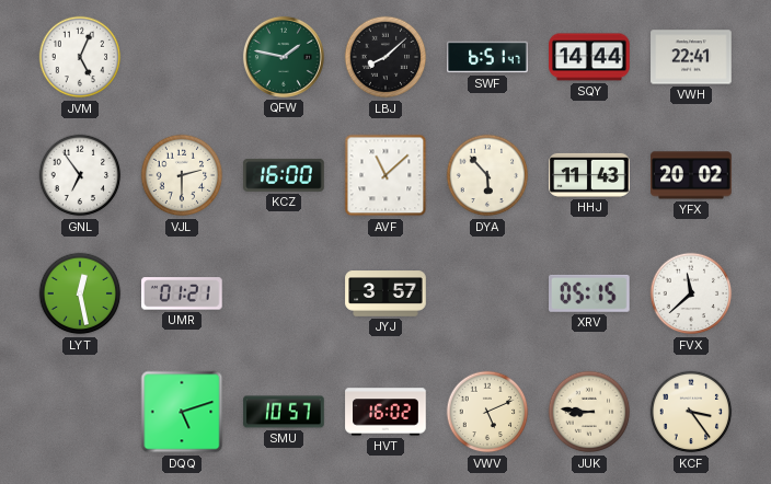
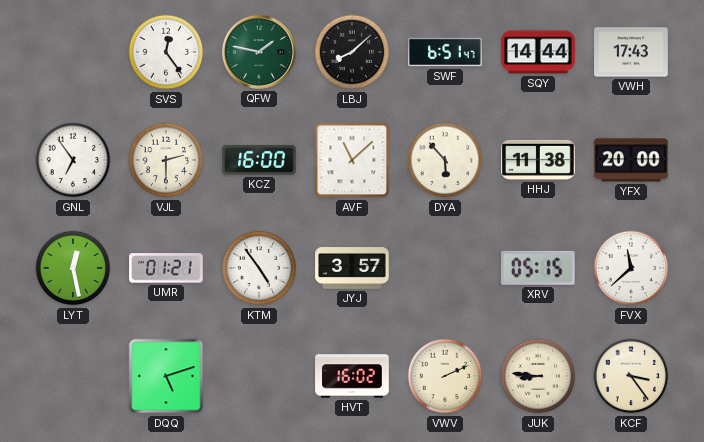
JVM: 5:04 -> none
SVS: none -> 12:24
VWH: 22:41 -> 17:43
HHJ: 11:43 -> 11:38
YFX: 20:02 -> 20:00
KTM: none -> 4:54
SMU: 10:57 -> none
VWV: 5:11 -> 2:11
